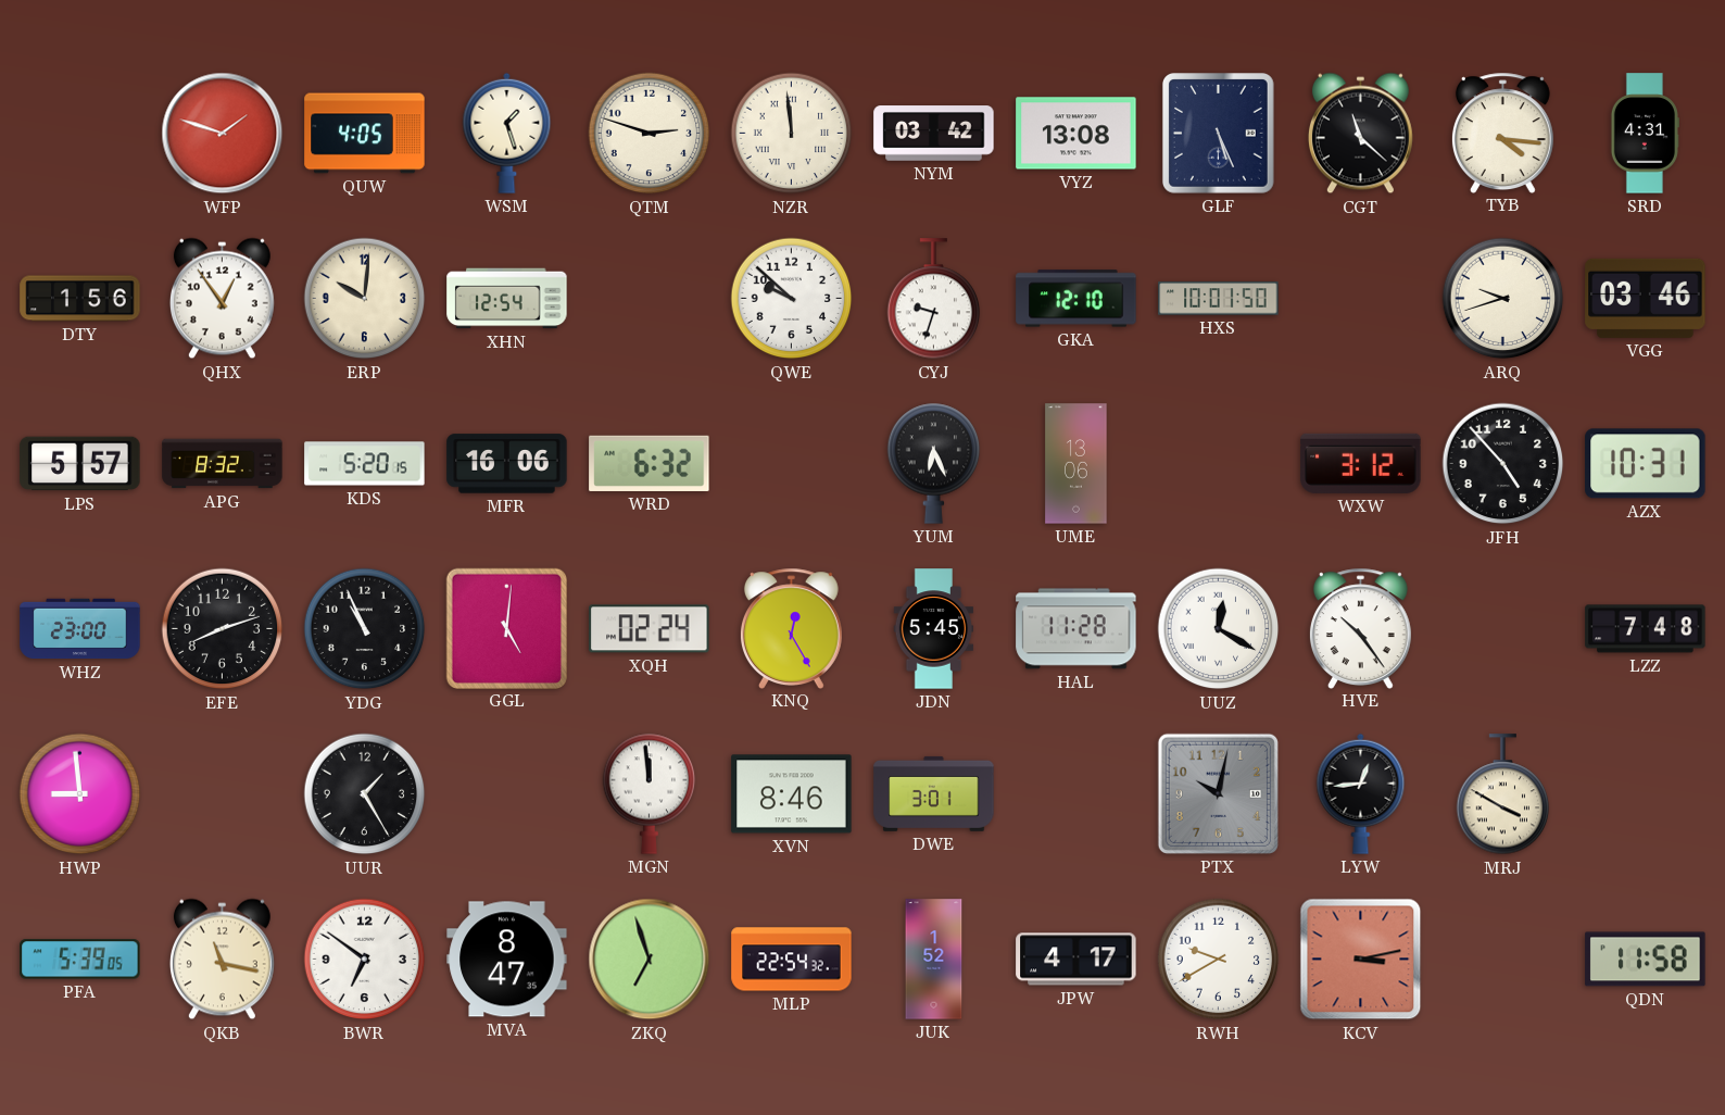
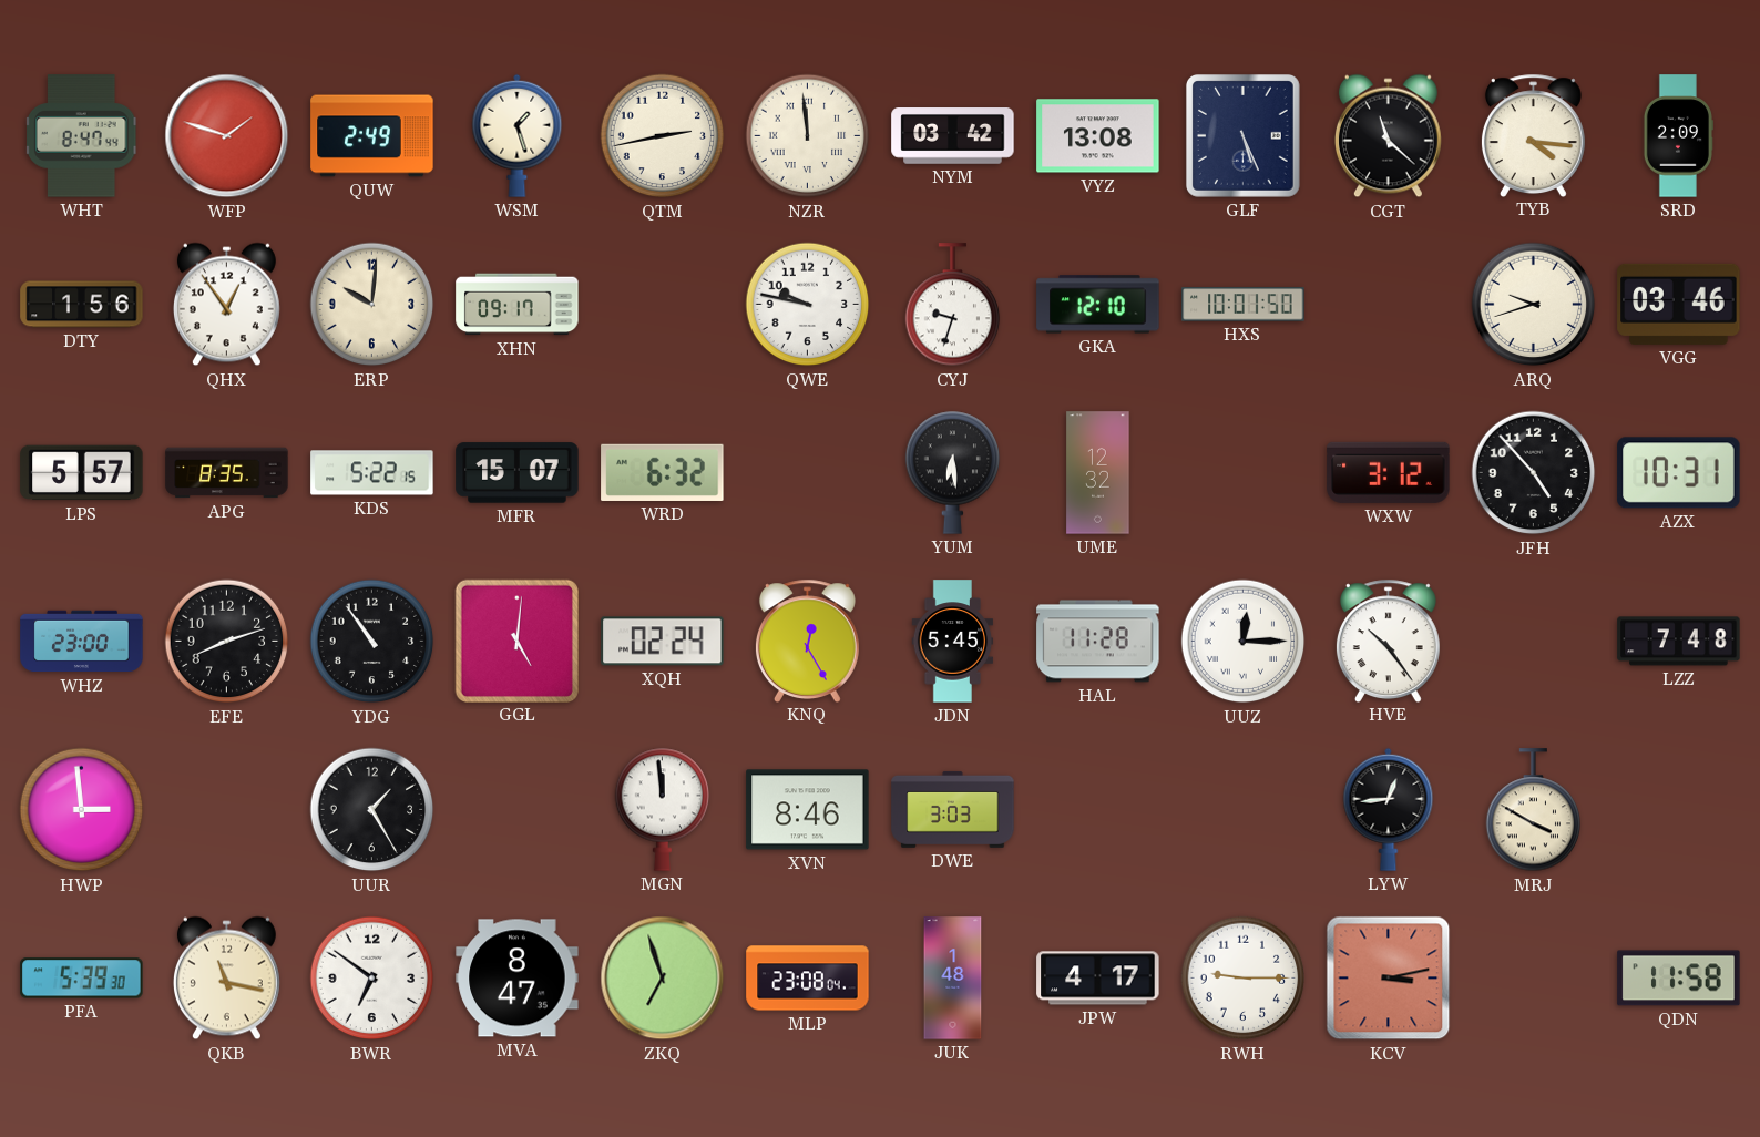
WHT: none -> 8:47
QUW: 4:05 -> 2:49
QTM: 2:48 -> 2:43
SRD: 4:31 -> 2:09
XHN: 12:54 -> 09:17
QWE: 9:52 -> 9:47
APG: 8:32 -> 8:35
KDS: 5:20 -> 5:22
MFR: 16:06 -> 15:07
YUM: 6:26 -> 6:29
UME: 13:06 -> 12:32
YDG: 10:56 -> 10:54
UUZ: 12:20 -> 12:15
HWP: 8:59 -> 2:59
DWE: 3:01 -> 3:03
PTX: 10:02 -> none
PFA: 5:39:05 -> 5:39:30
MLP: 22:54 -> 23:08
JUK: 1:52 -> 1:48
RWH: 9:40 -> 9:15
